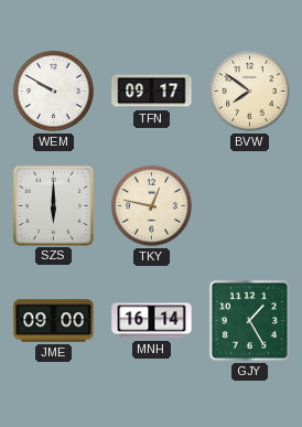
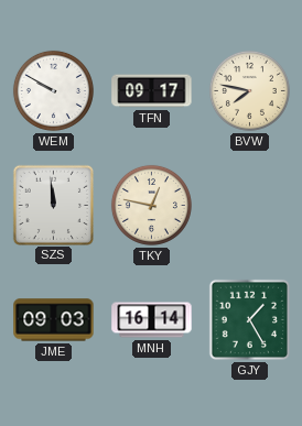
BVW: 7:51 -> 7:47
SZS: 6:00 -> 11:59
JME: 09:00 -> 09:03
